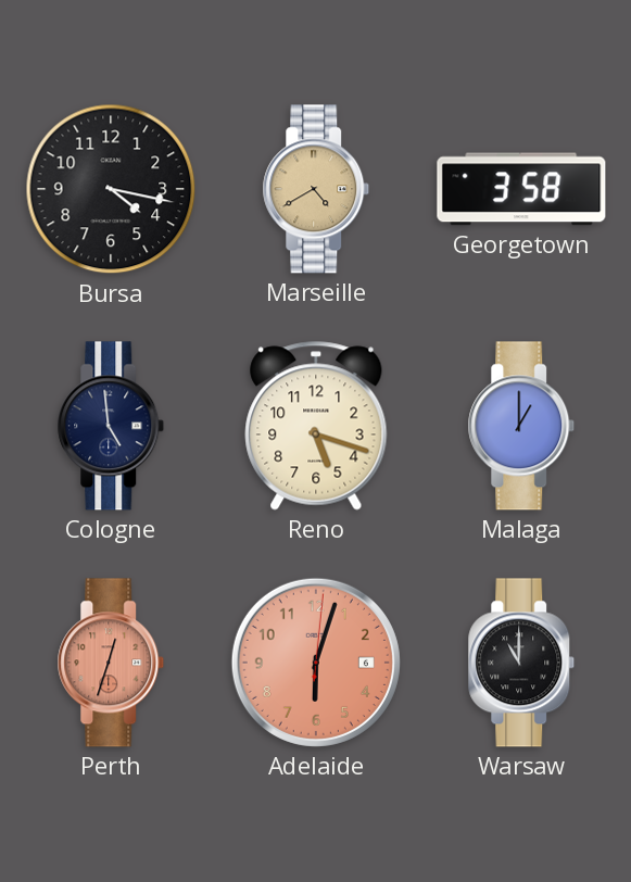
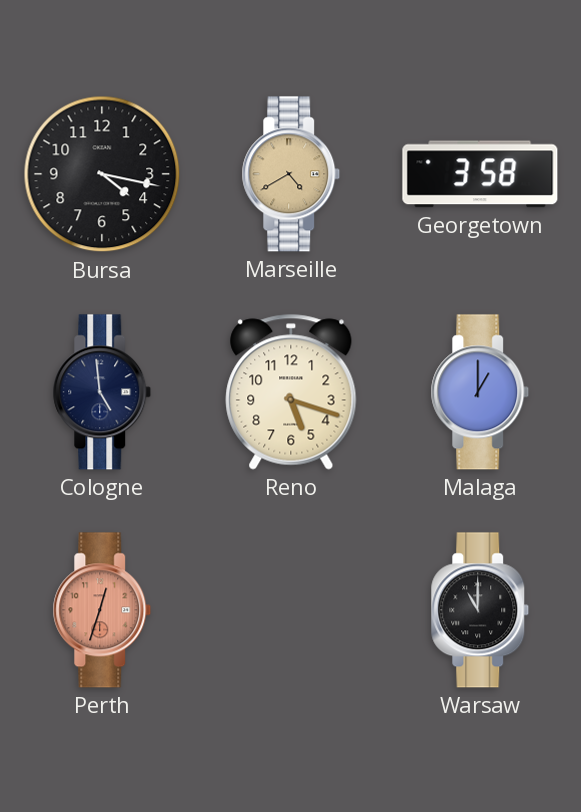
Adelaide: 6:03 -> none
